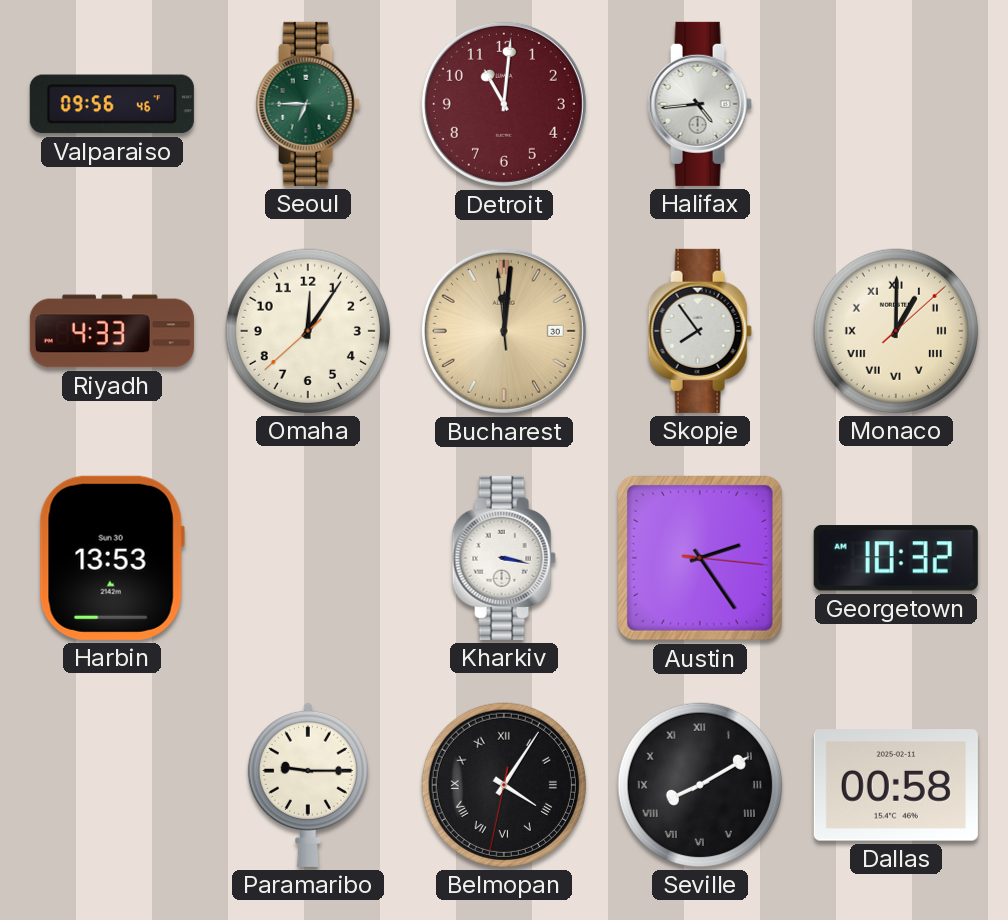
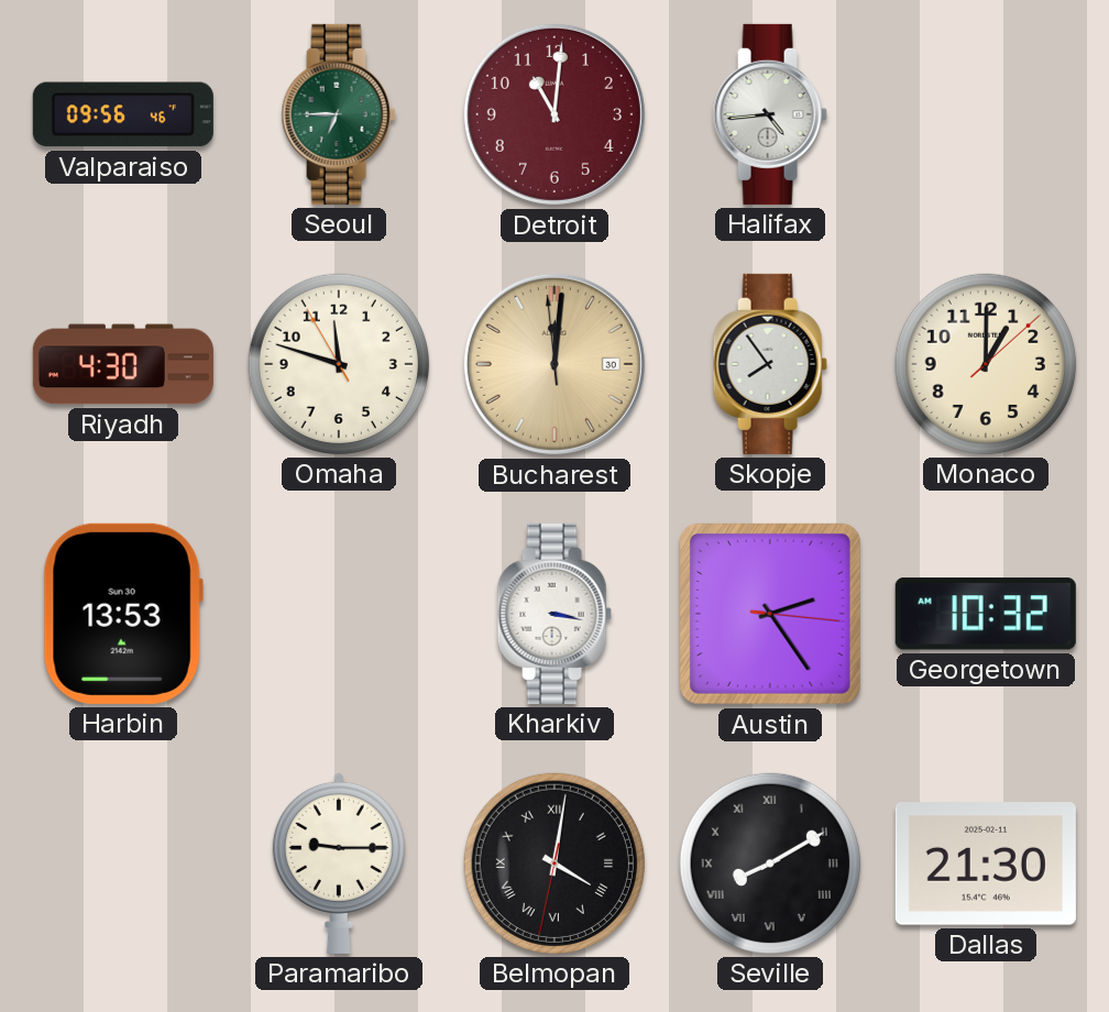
Riyadh: 4:33 -> 4:30
Omaha: 12:05 -> 11:47
Monaco numerals: Roman -> Arabic
Belmopan: 4:05 -> 4:01
Dallas: 00:58 -> 21:30
